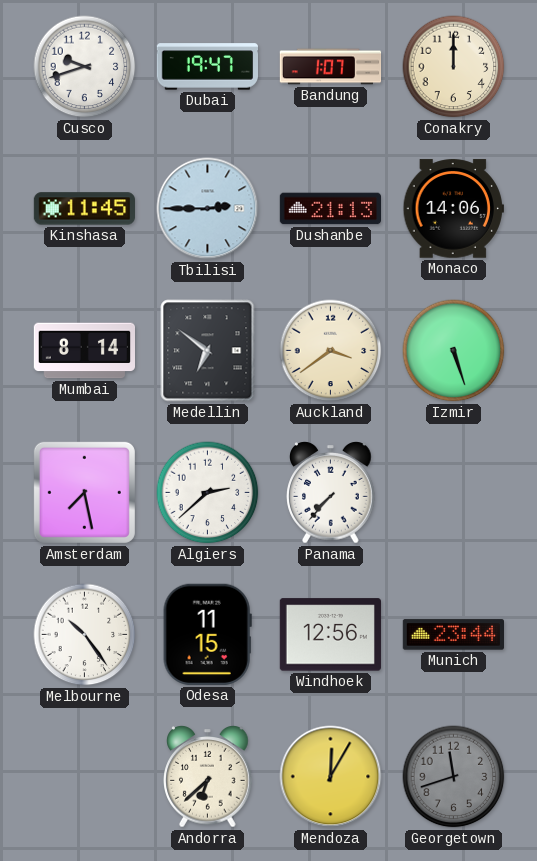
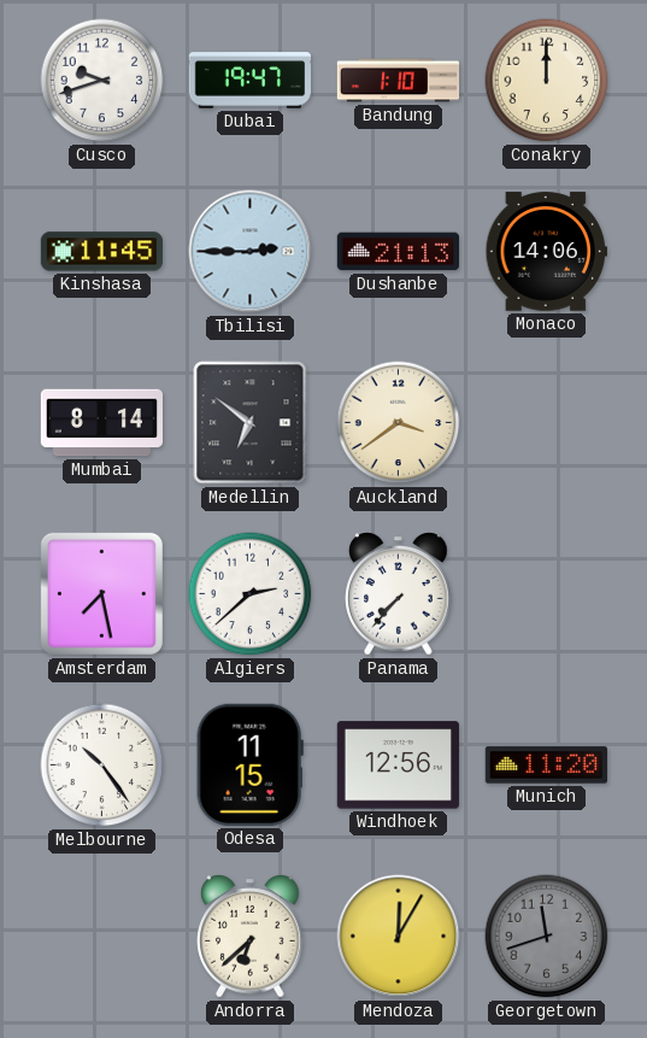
Bandung: 1:07 -> 1:10
Izmir: 5:27 -> none
Munich: 23:44 -> 11:20
